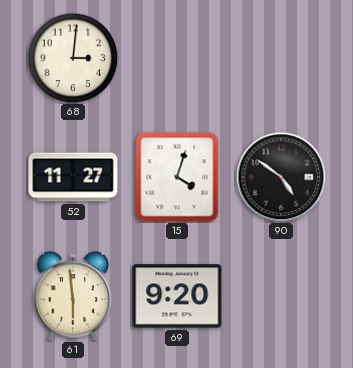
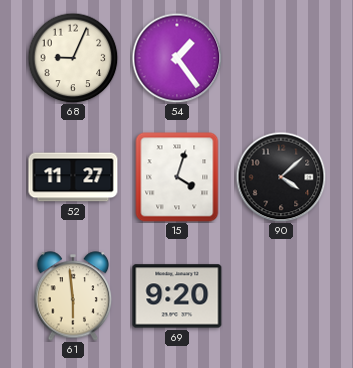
68: 3:01 -> 9:04
54: none -> 1:24
90: 4:51 -> 4:08
